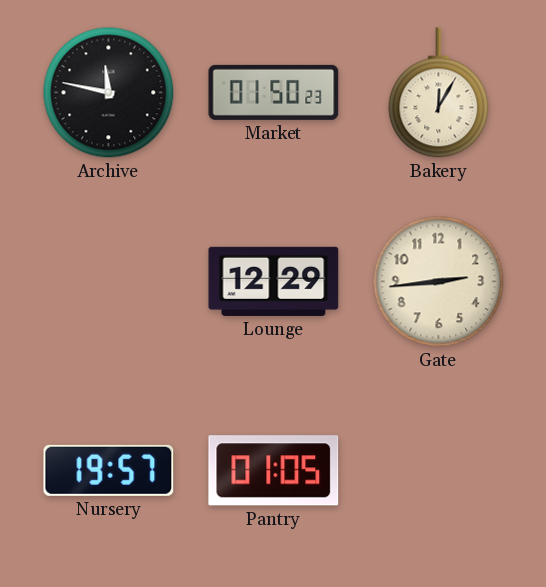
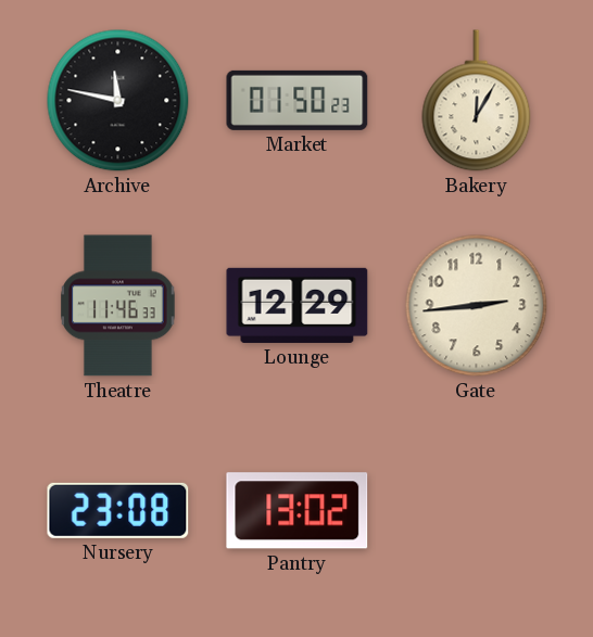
Theatre: none -> 11:46
Nursery: 19:57 -> 23:08
Pantry: 01:05 -> 13:02
